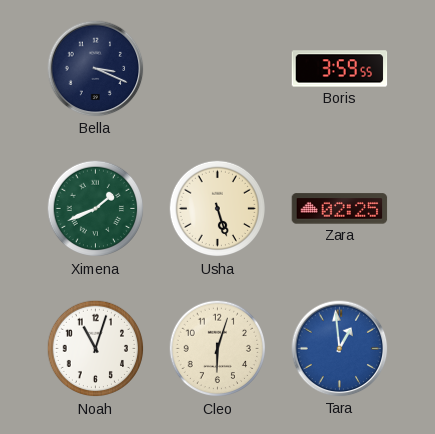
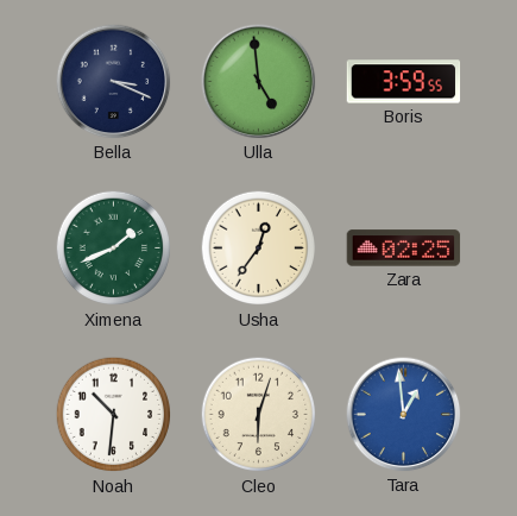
Ulla: none -> 4:59
Usha: 5:27 -> 12:36
Noah: 11:03 -> 10:31
